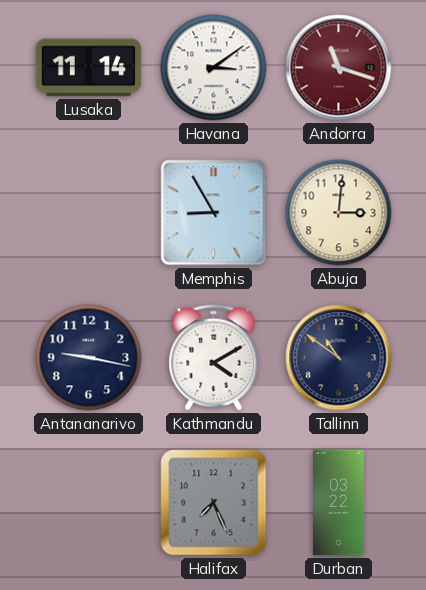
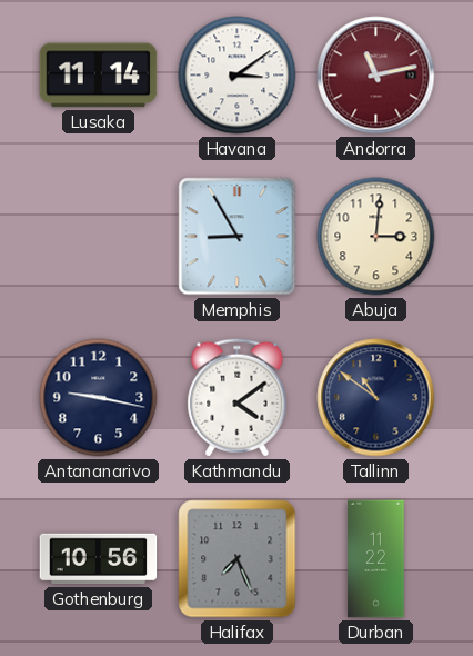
Andorra: 11:18 -> 11:13
Kathmandu: 4:10 -> 4:09
Gothenburg: none -> 10:56
Durban: 03:22 -> 11:22
